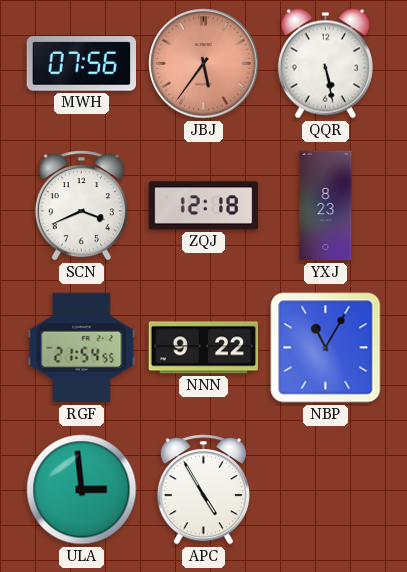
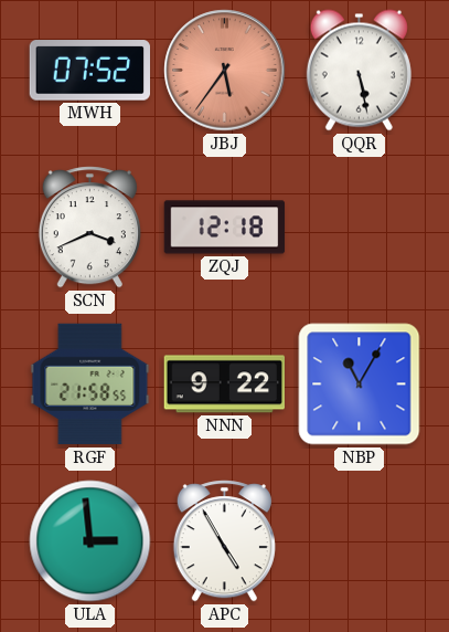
MWH: 07:56 -> 07:52
YXJ: 8:23 -> none
RGF: 21:54 -> 21:58
